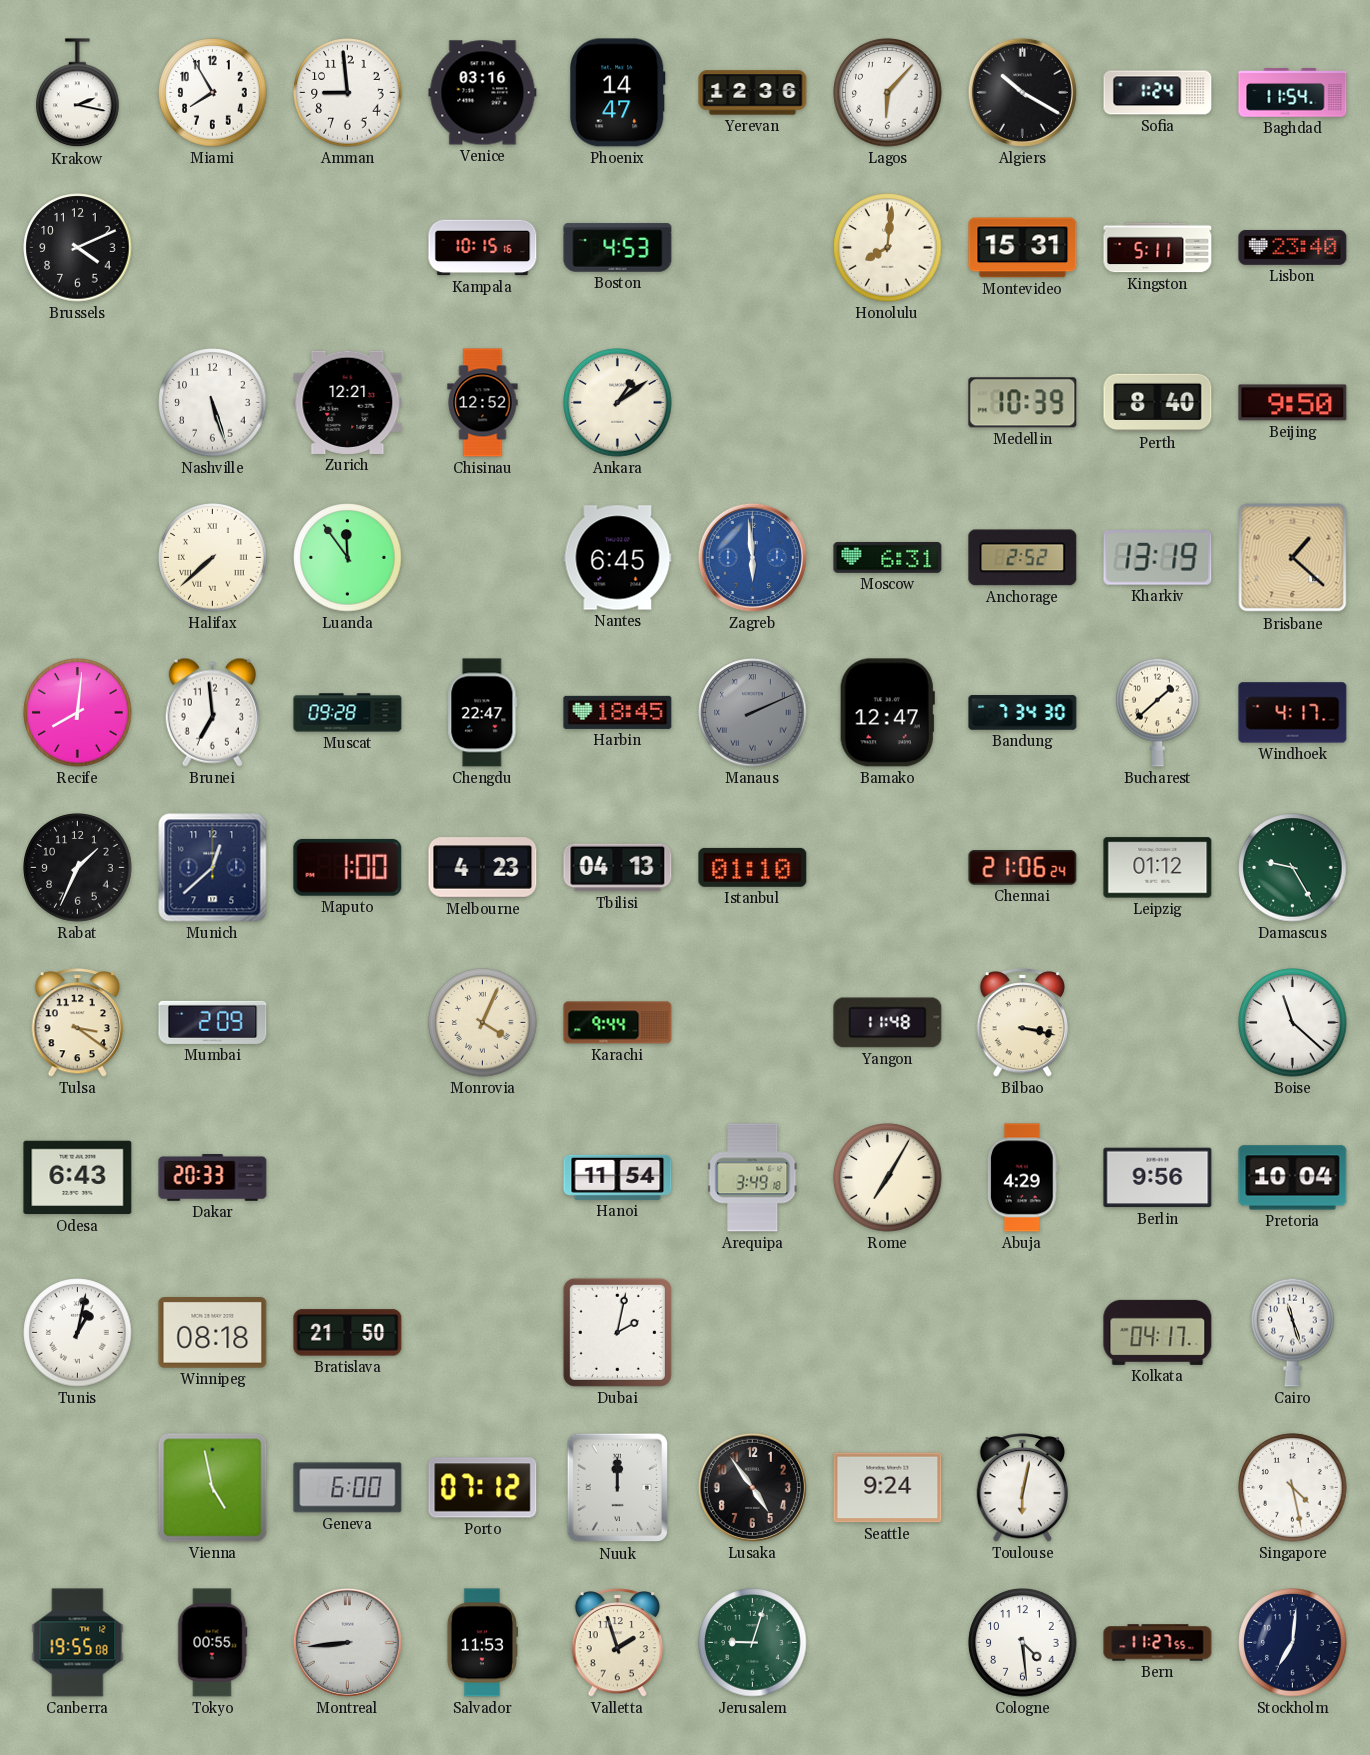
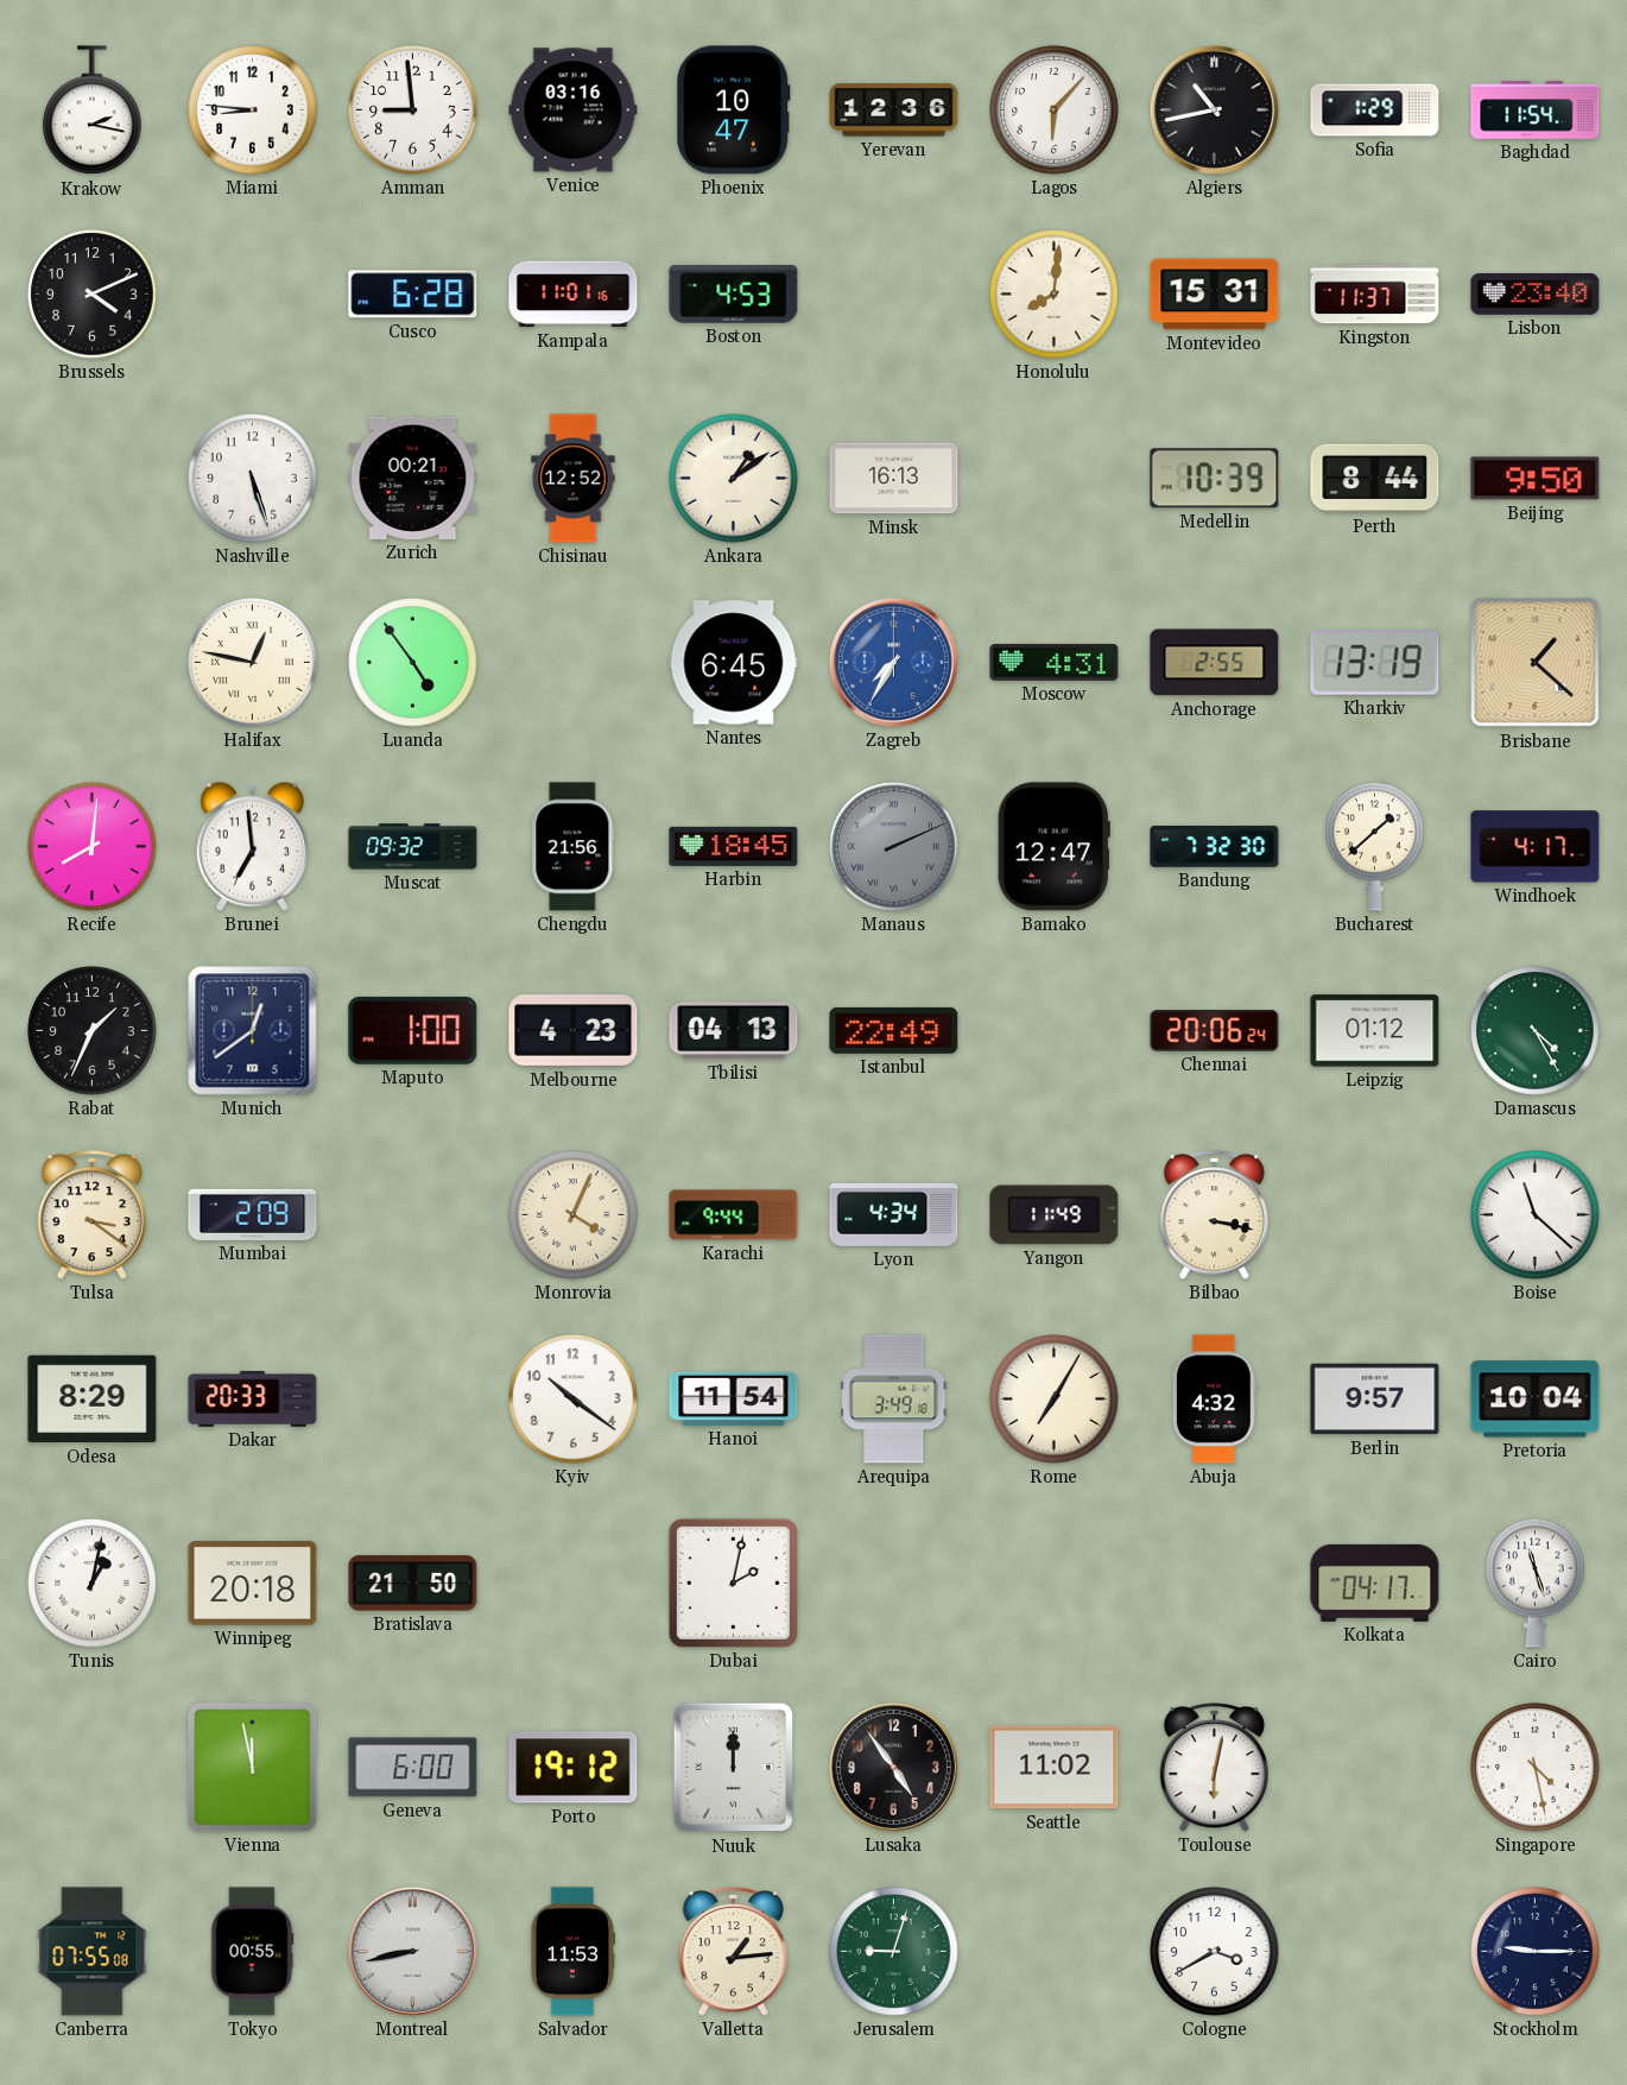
Miami: 7:55 -> 8:46
Phoenix: 14:47 -> 10:47
Algiers: 10:20 -> 10:43
Sofia: 1:24 -> 1:29
Cusco: none -> 6:28
Kampala: 10:15 -> 11:01
Kingston: 5:11 -> 11:37
Zurich: 12:21 -> 00:21
Minsk: none -> 16:13
Perth: 8:40 -> 8:44
Halifax: 7:38 -> 12:47
Luanda: 11:54 -> 4:54
Zagreb: 5:59 -> 7:35
Moscow: 6:31 -> 4:31
Anchorage: 2:52 -> 2:55
Muscat: 09:28 -> 09:32
Chengdu: 22:47 -> 21:56
Bandung: 7:34 -> 7:32
Munich: 12:38 -> 12:39
Istanbul: 01:10 -> 22:49
Chennai: 21:06 -> 20:06
Damascus: 9:25 -> 4:25
Lyon: none -> 4:34
Yangon: 11:48 -> 11:49
Odesa: 6:43 -> 8:29
Kyiv: none -> 10:21
Abuja: 4:29 -> 4:32
Berlin: 9:56 -> 9:57
Winnipeg: 08:18 -> 20:18
Vienna: 4:58 -> 11:58
Porto: 07:12 -> 19:12
Seattle: 9:24 -> 11:02
Canberra: 19:55 -> 07:55
Montreal: 8:44 -> 8:43
Valletta: 1:57 -> 1:14
Cologne: 4:29 -> 3:40
Bern: 11:27 -> none
Stockholm: 7:01 -> 9:15
